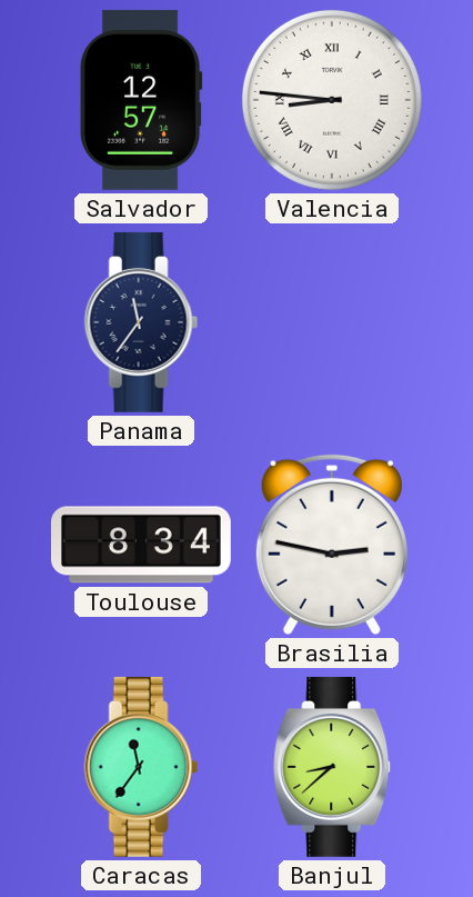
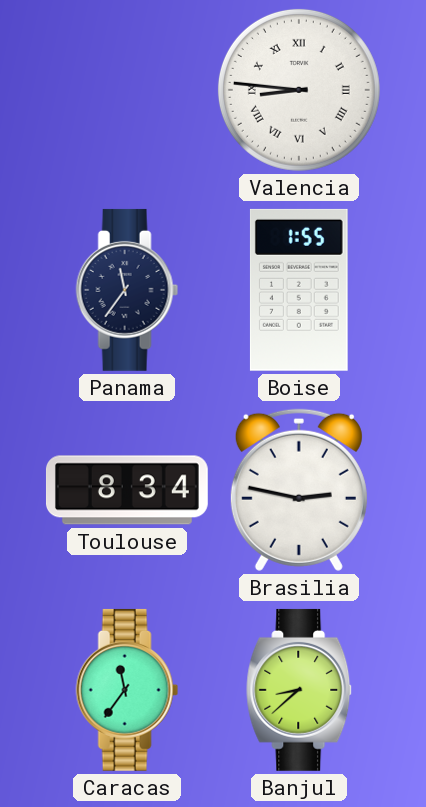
Salvador: 12:57 -> none
Boise: none -> 1:55
